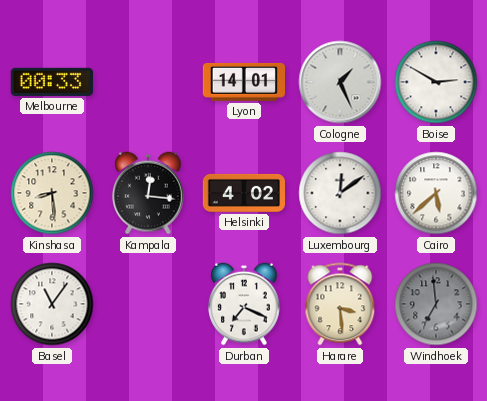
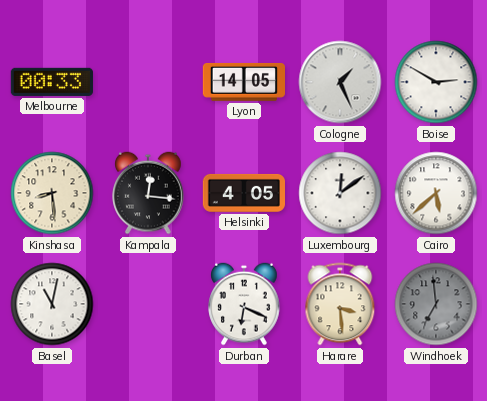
Lyon: 14:01 -> 14:05
Helsinki: 4:02 -> 4:05
Basel: 11:06 -> 11:02
Durban: 7:19 -> 6:19
